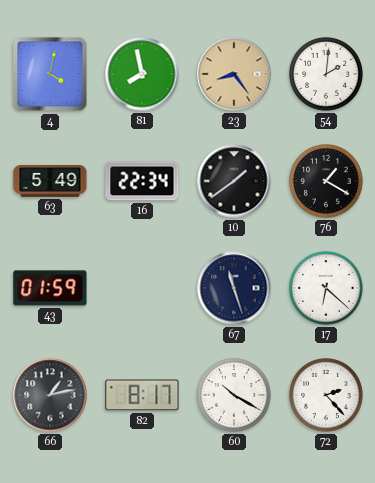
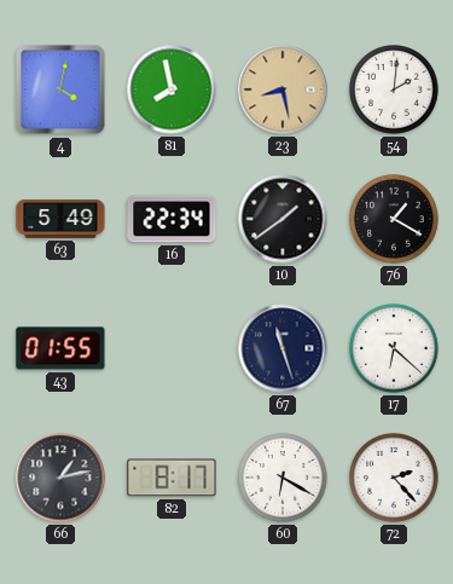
23: 8:24 -> 8:28
43: 01:59 -> 01:55
60: 10:20 -> 6:20
